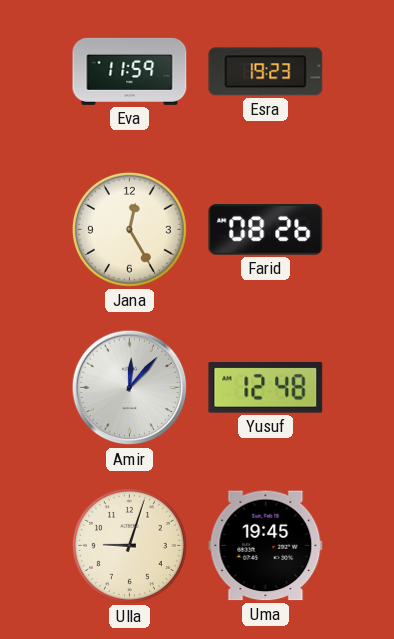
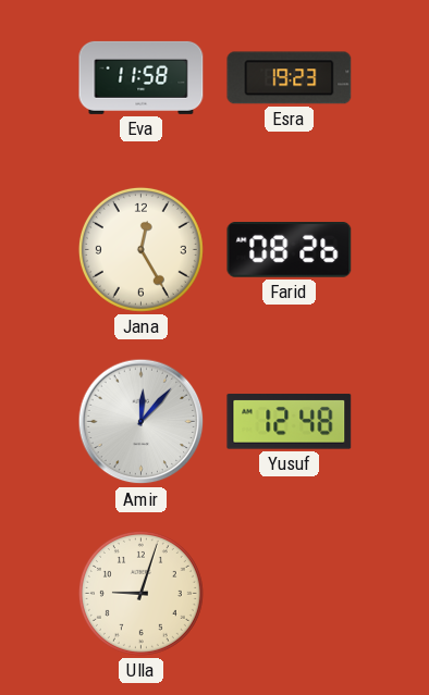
Eva: 11:59 -> 11:58
Uma: 19:45 -> none
